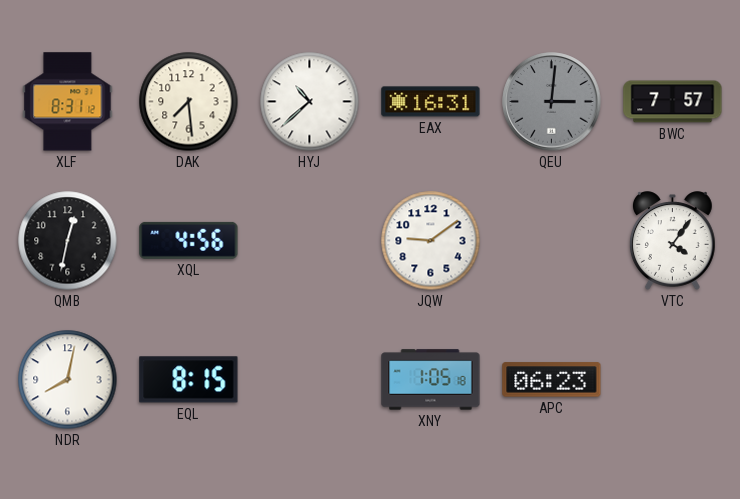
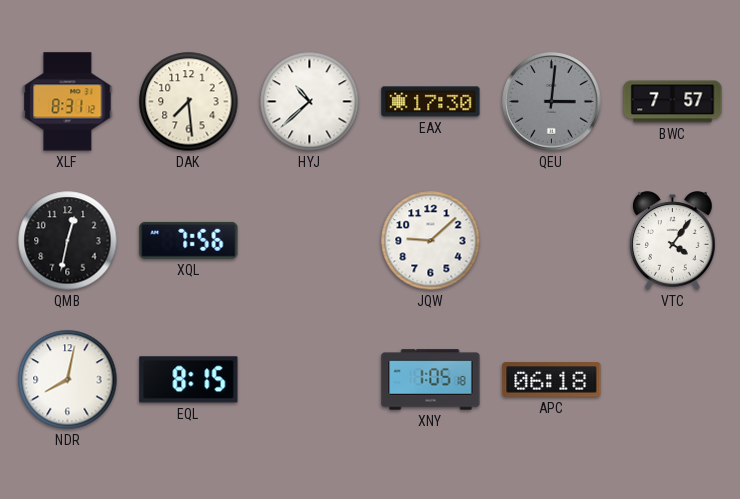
EAX: 16:31 -> 17:30
XQL: 4:56 -> 7:56
JQW: 9:09 -> 9:08
APC: 06:23 -> 06:18
